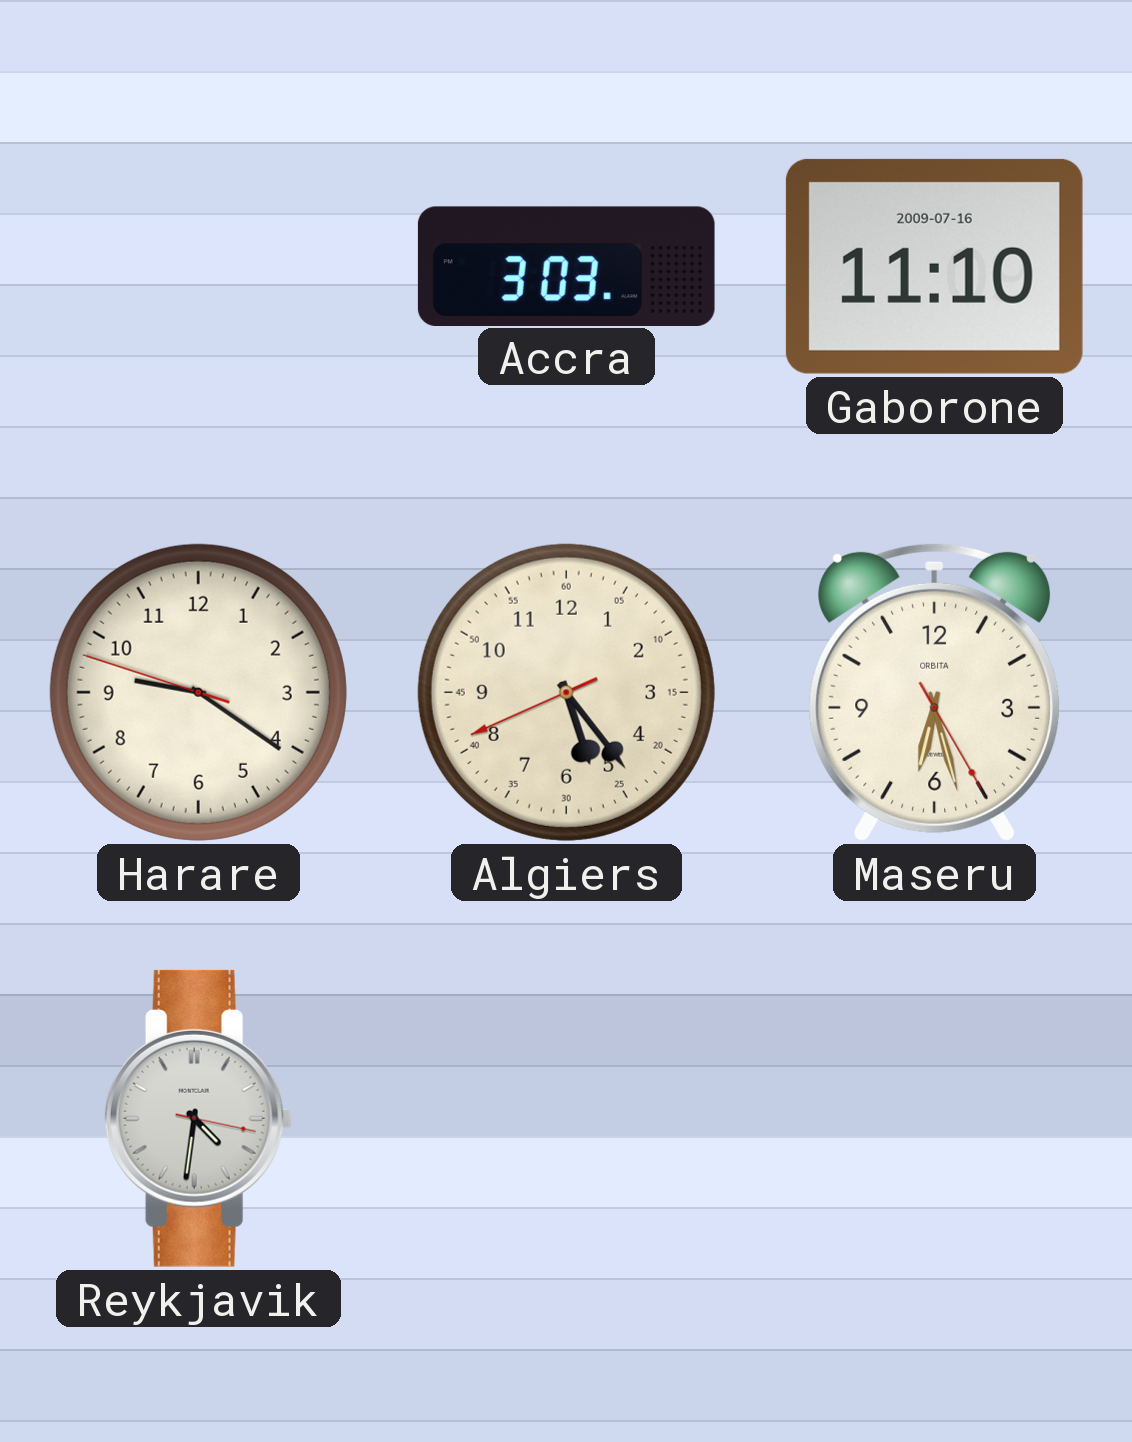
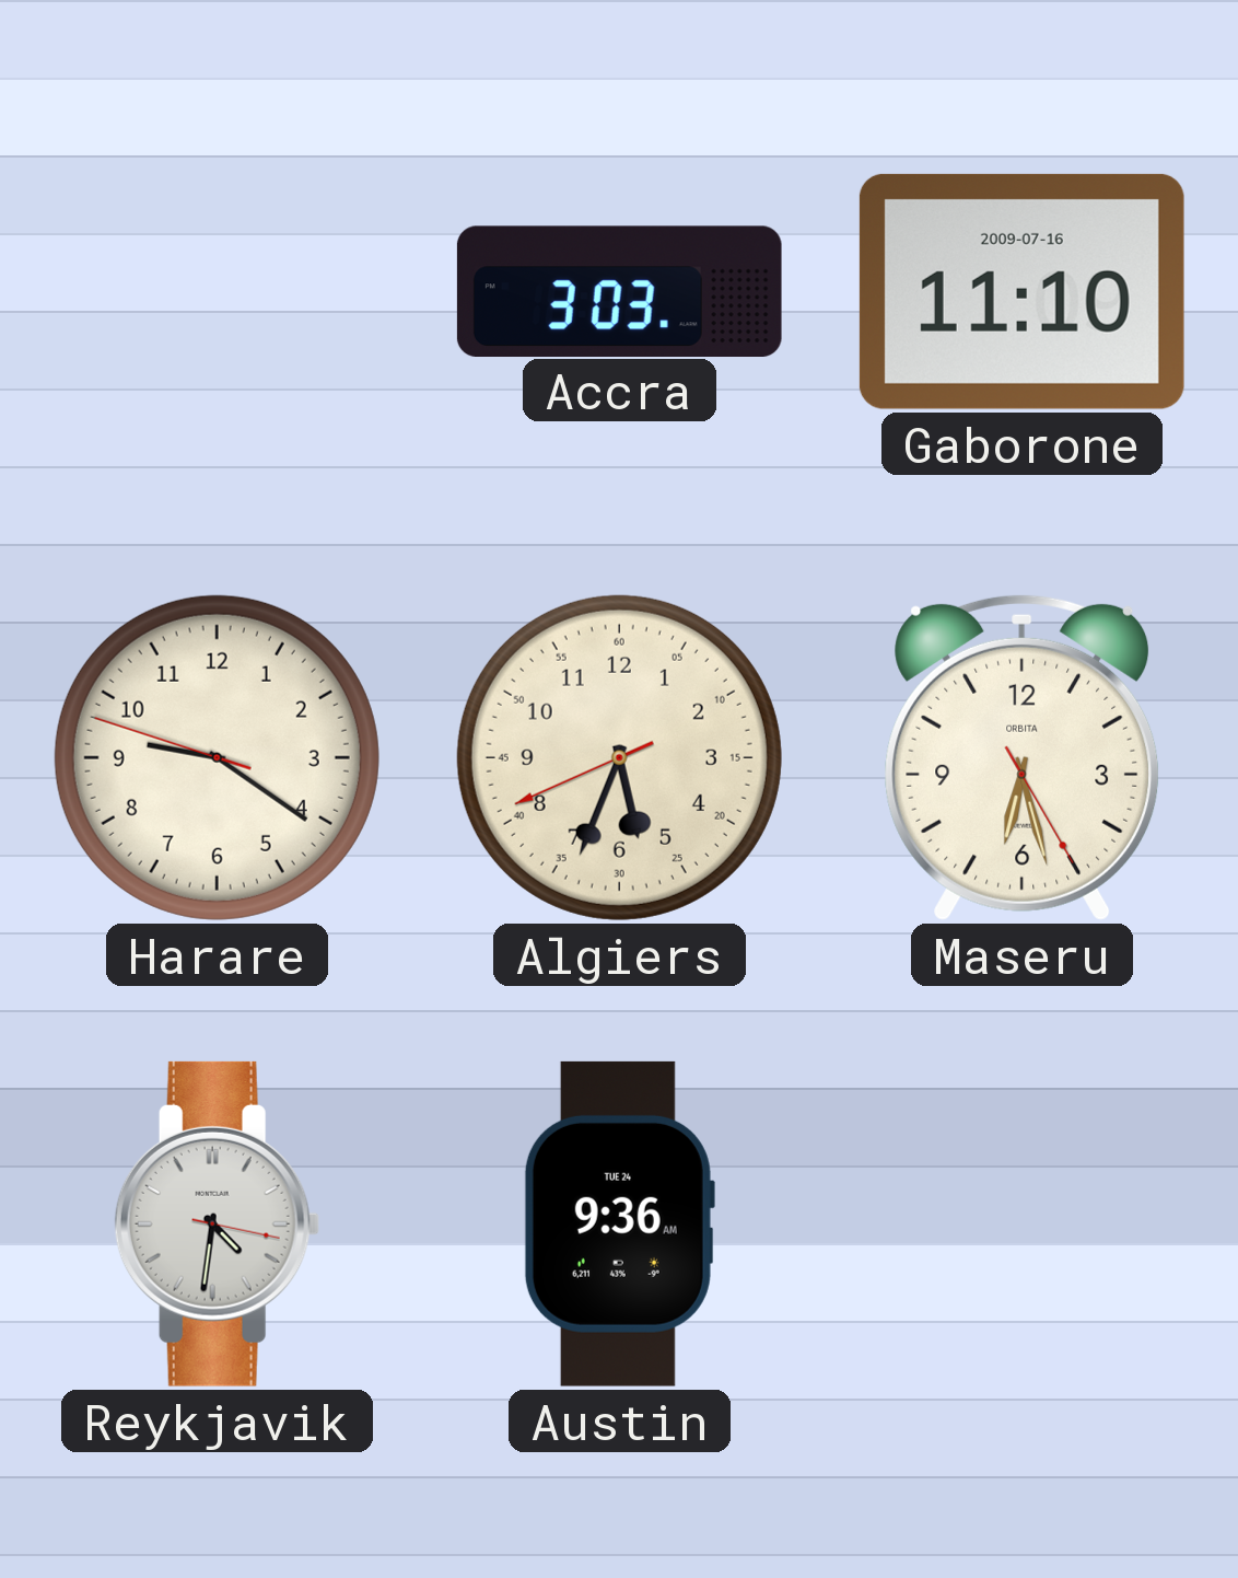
Algiers: 5:23 -> 5:33
Austin: none -> 9:36
